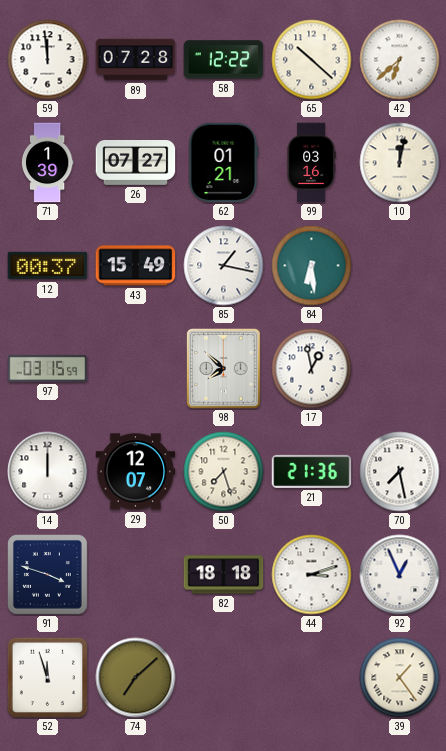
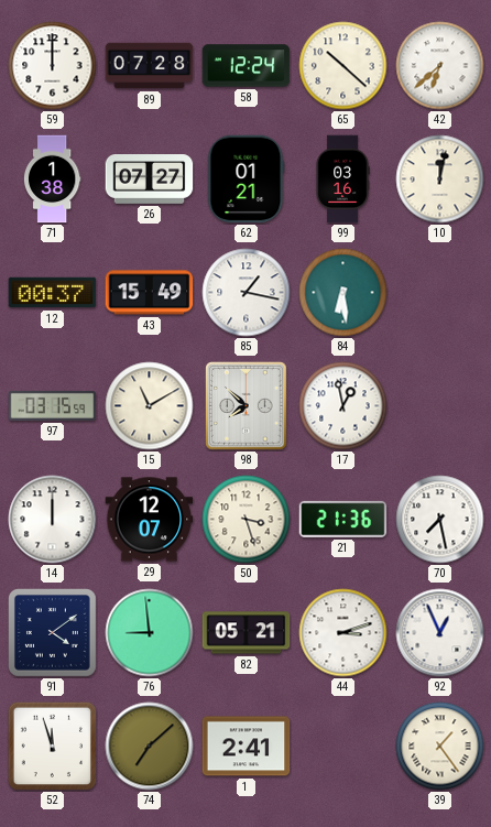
59: 11:59 -> 12:00
58: 12:22 -> 12:24
71: 1:39 -> 1:38
15: none -> 11:10
50: 7:27 -> 3:27
91: 3:48 -> 4:09
76: none -> 8:59
82: 18:18 -> 05:21
1: none -> 2:41
